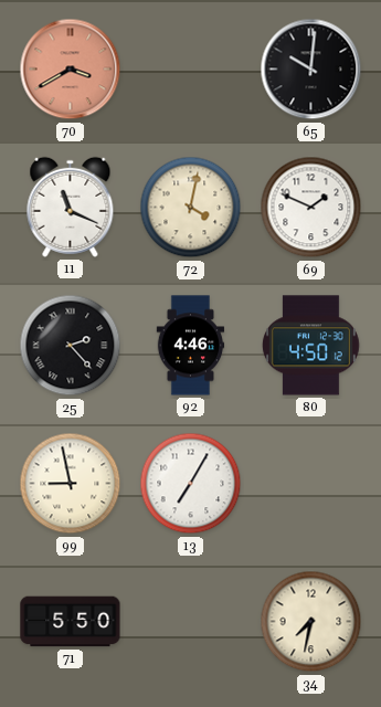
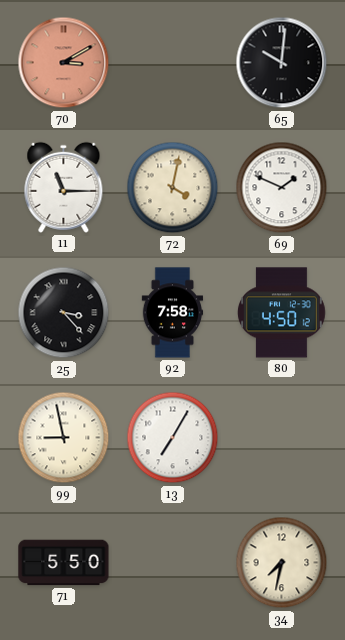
70: 3:40 -> 3:10
11: 11:19 -> 11:15
25: 2:23 -> 3:23
92: 4:46 -> 7:58
